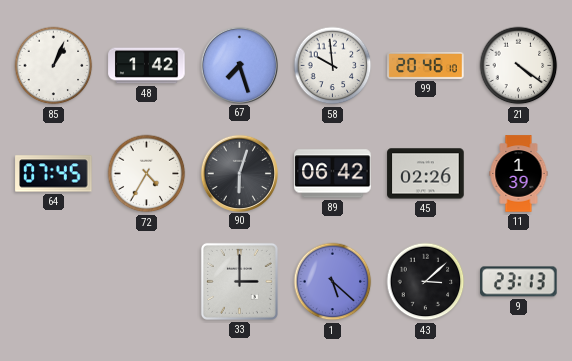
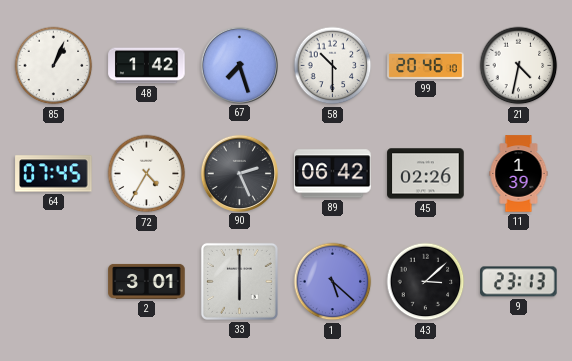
58: 9:59 -> 10:30
21: 4:21 -> 4:32
90: 6:03 -> 2:26
2: none -> 3:01
33: 3:00 -> 6:00
